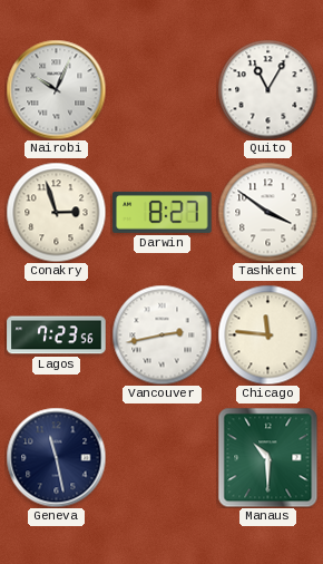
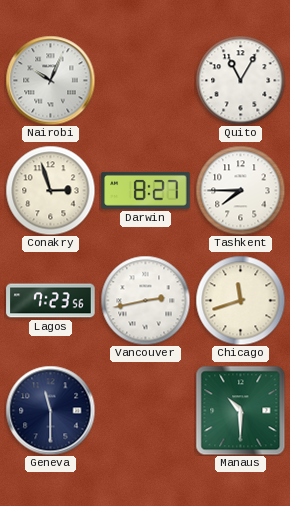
Tashkent: 3:51 -> 7:45
Chicago: 11:46 -> 11:42
Geneva: 11:28 -> 11:30
